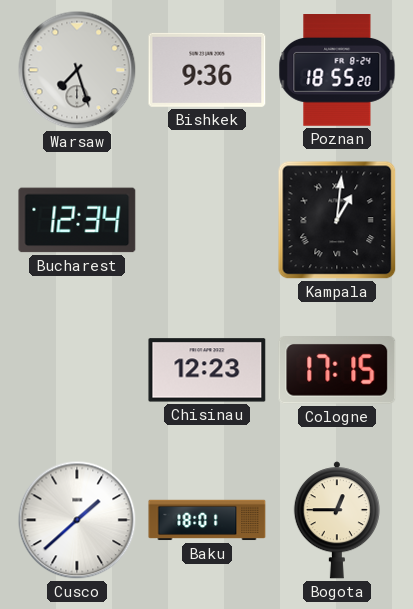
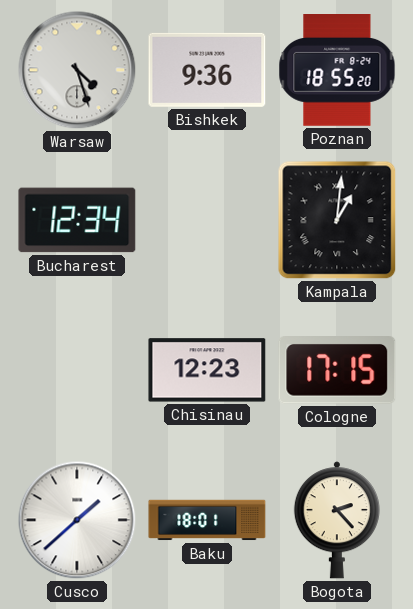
Warsaw: 7:27 -> 4:27
Bogota: 12:45 -> 2:23
